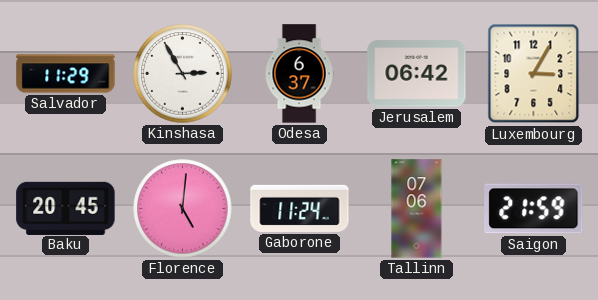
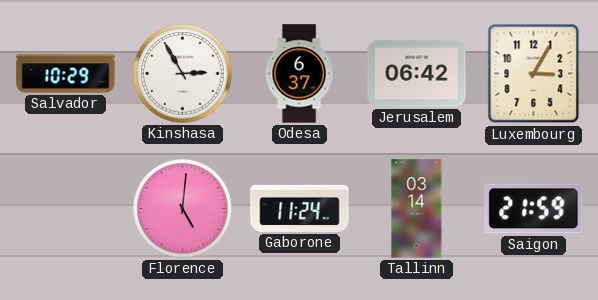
Salvador: 11:29 -> 10:29
Baku: 20:45 -> none
Tallinn: 07:06 -> 03:14
